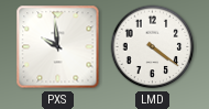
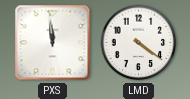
PXS: 9:59 -> 11:59
